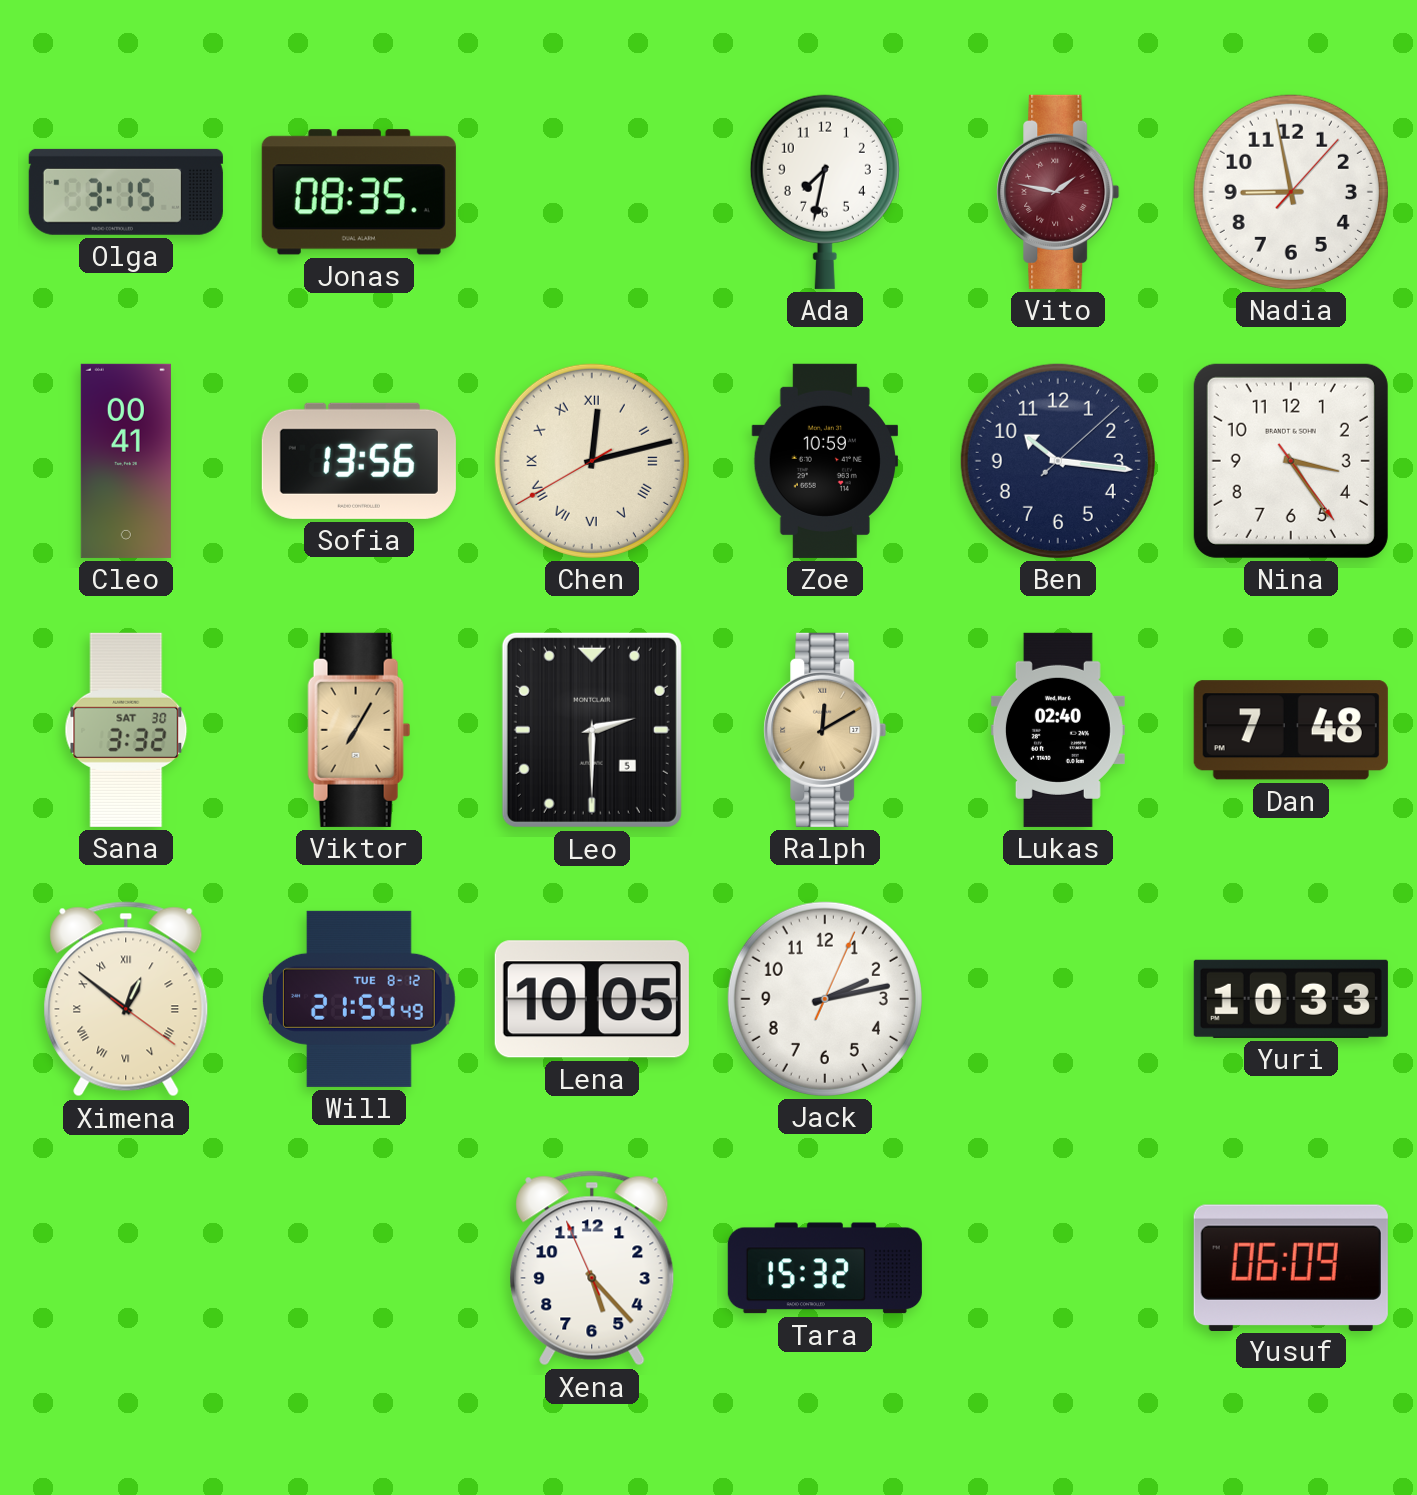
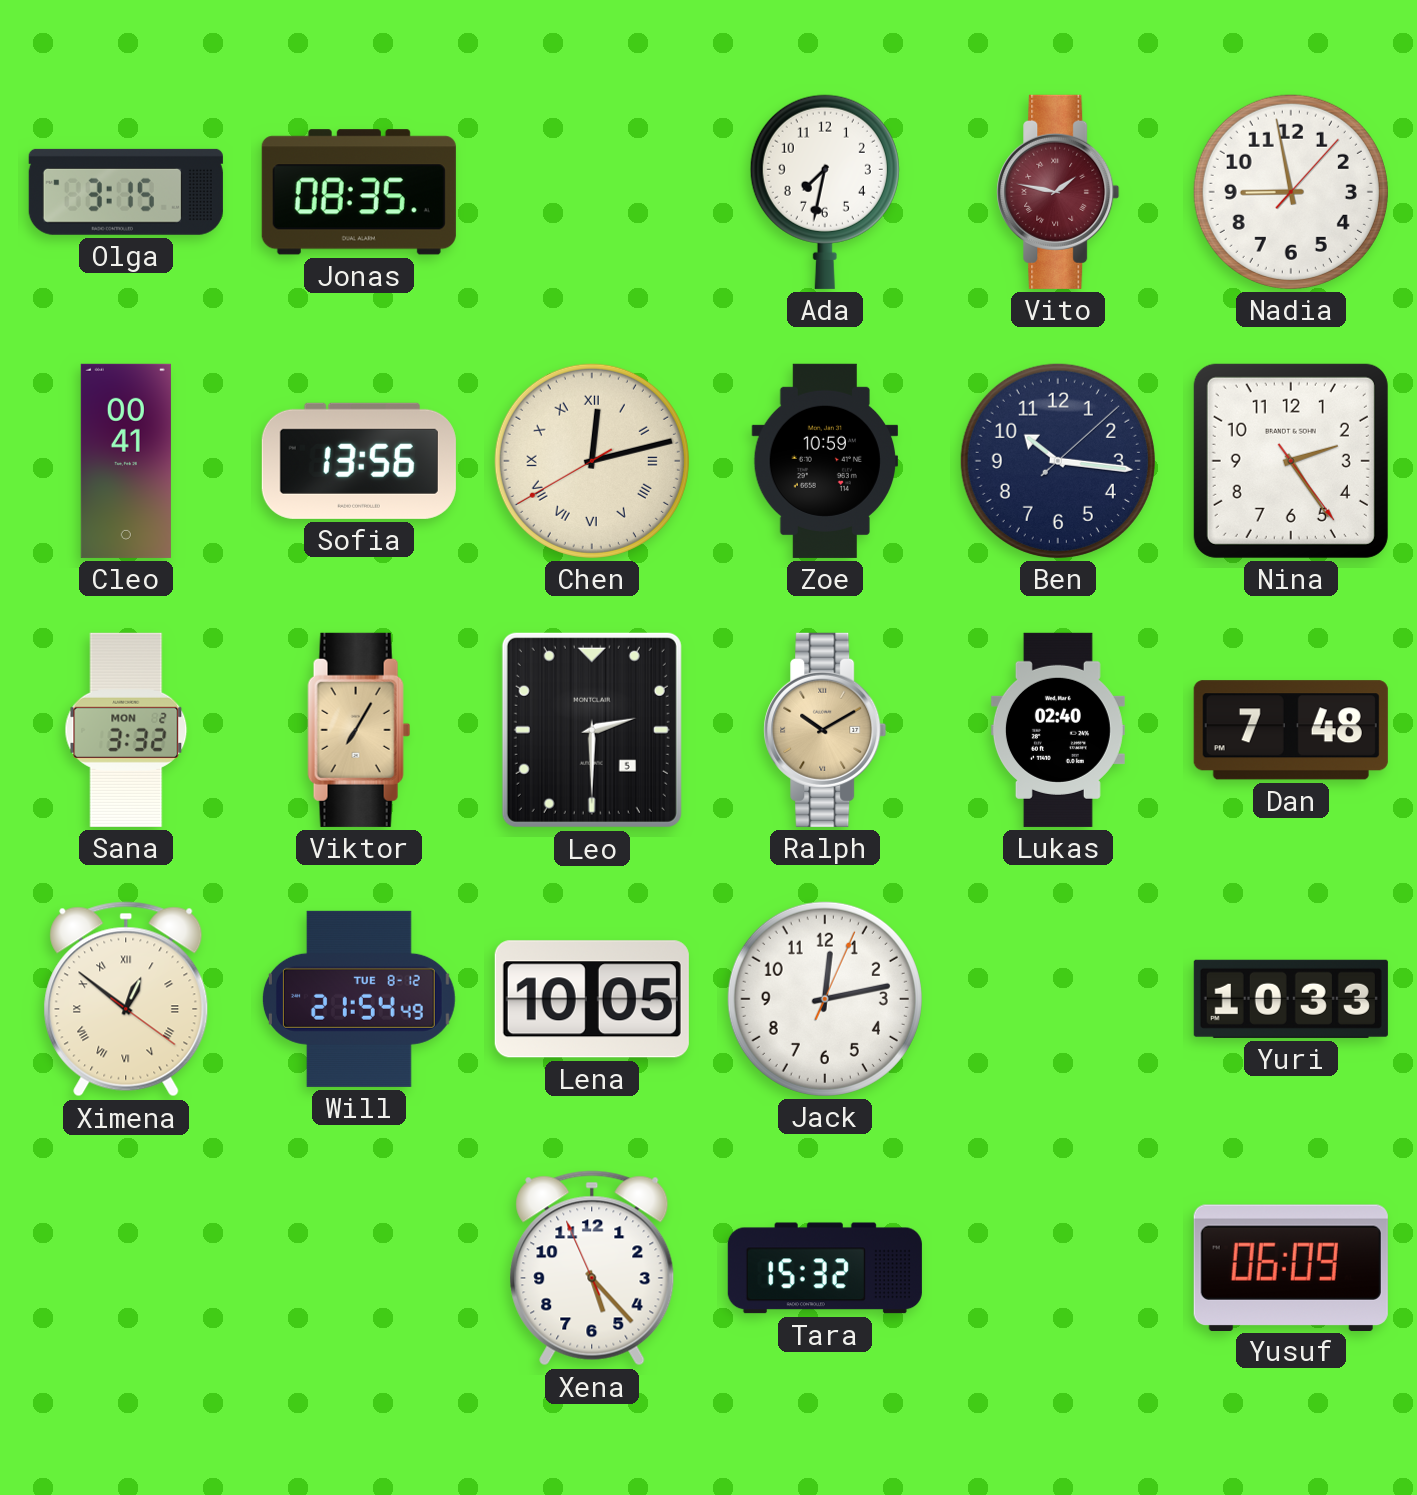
Nina: 3:24 -> 2:24
Sana date: SAT 30 -> MON 2
Ralph: 12:10 -> 10:10
Jack: 2:13 -> 12:13
